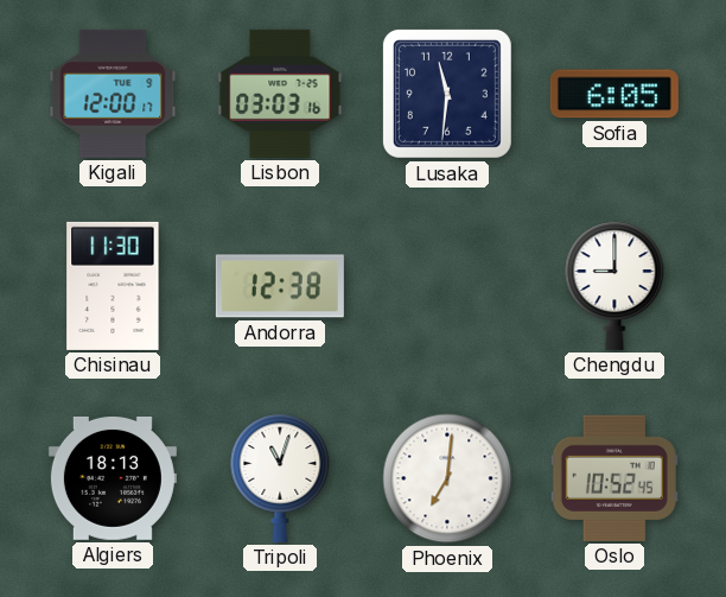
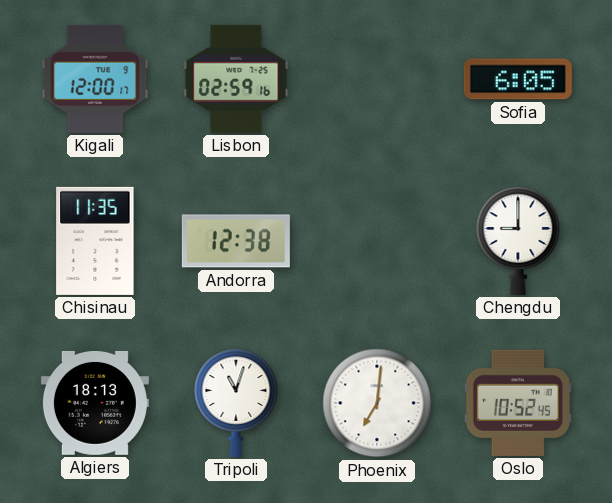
Lisbon: 03:03 -> 02:59
Lusaka: 11:31 -> none
Chisinau: 11:30 -> 11:35
